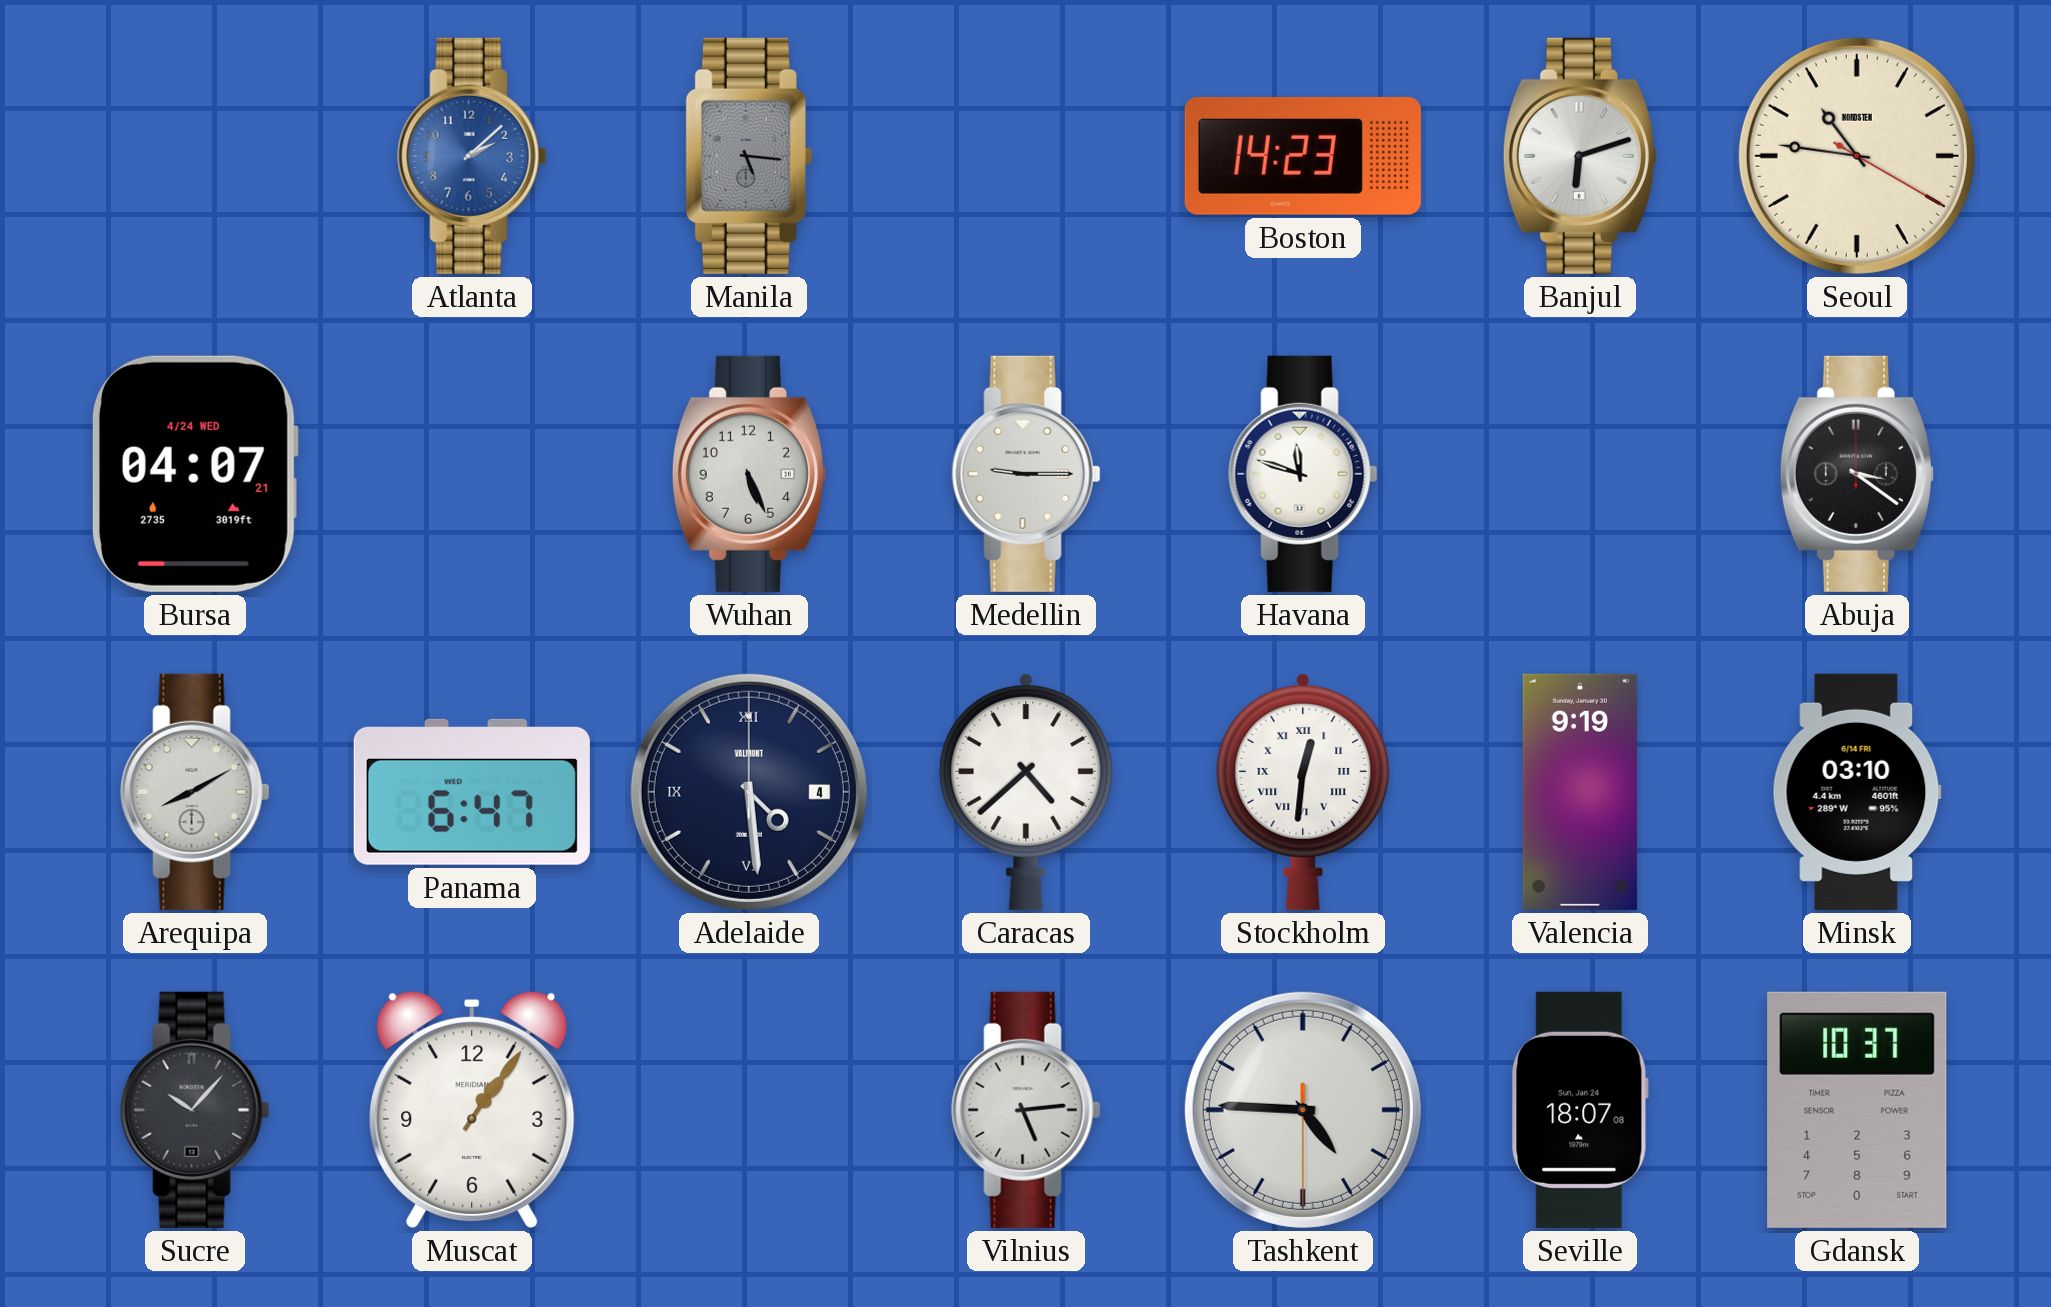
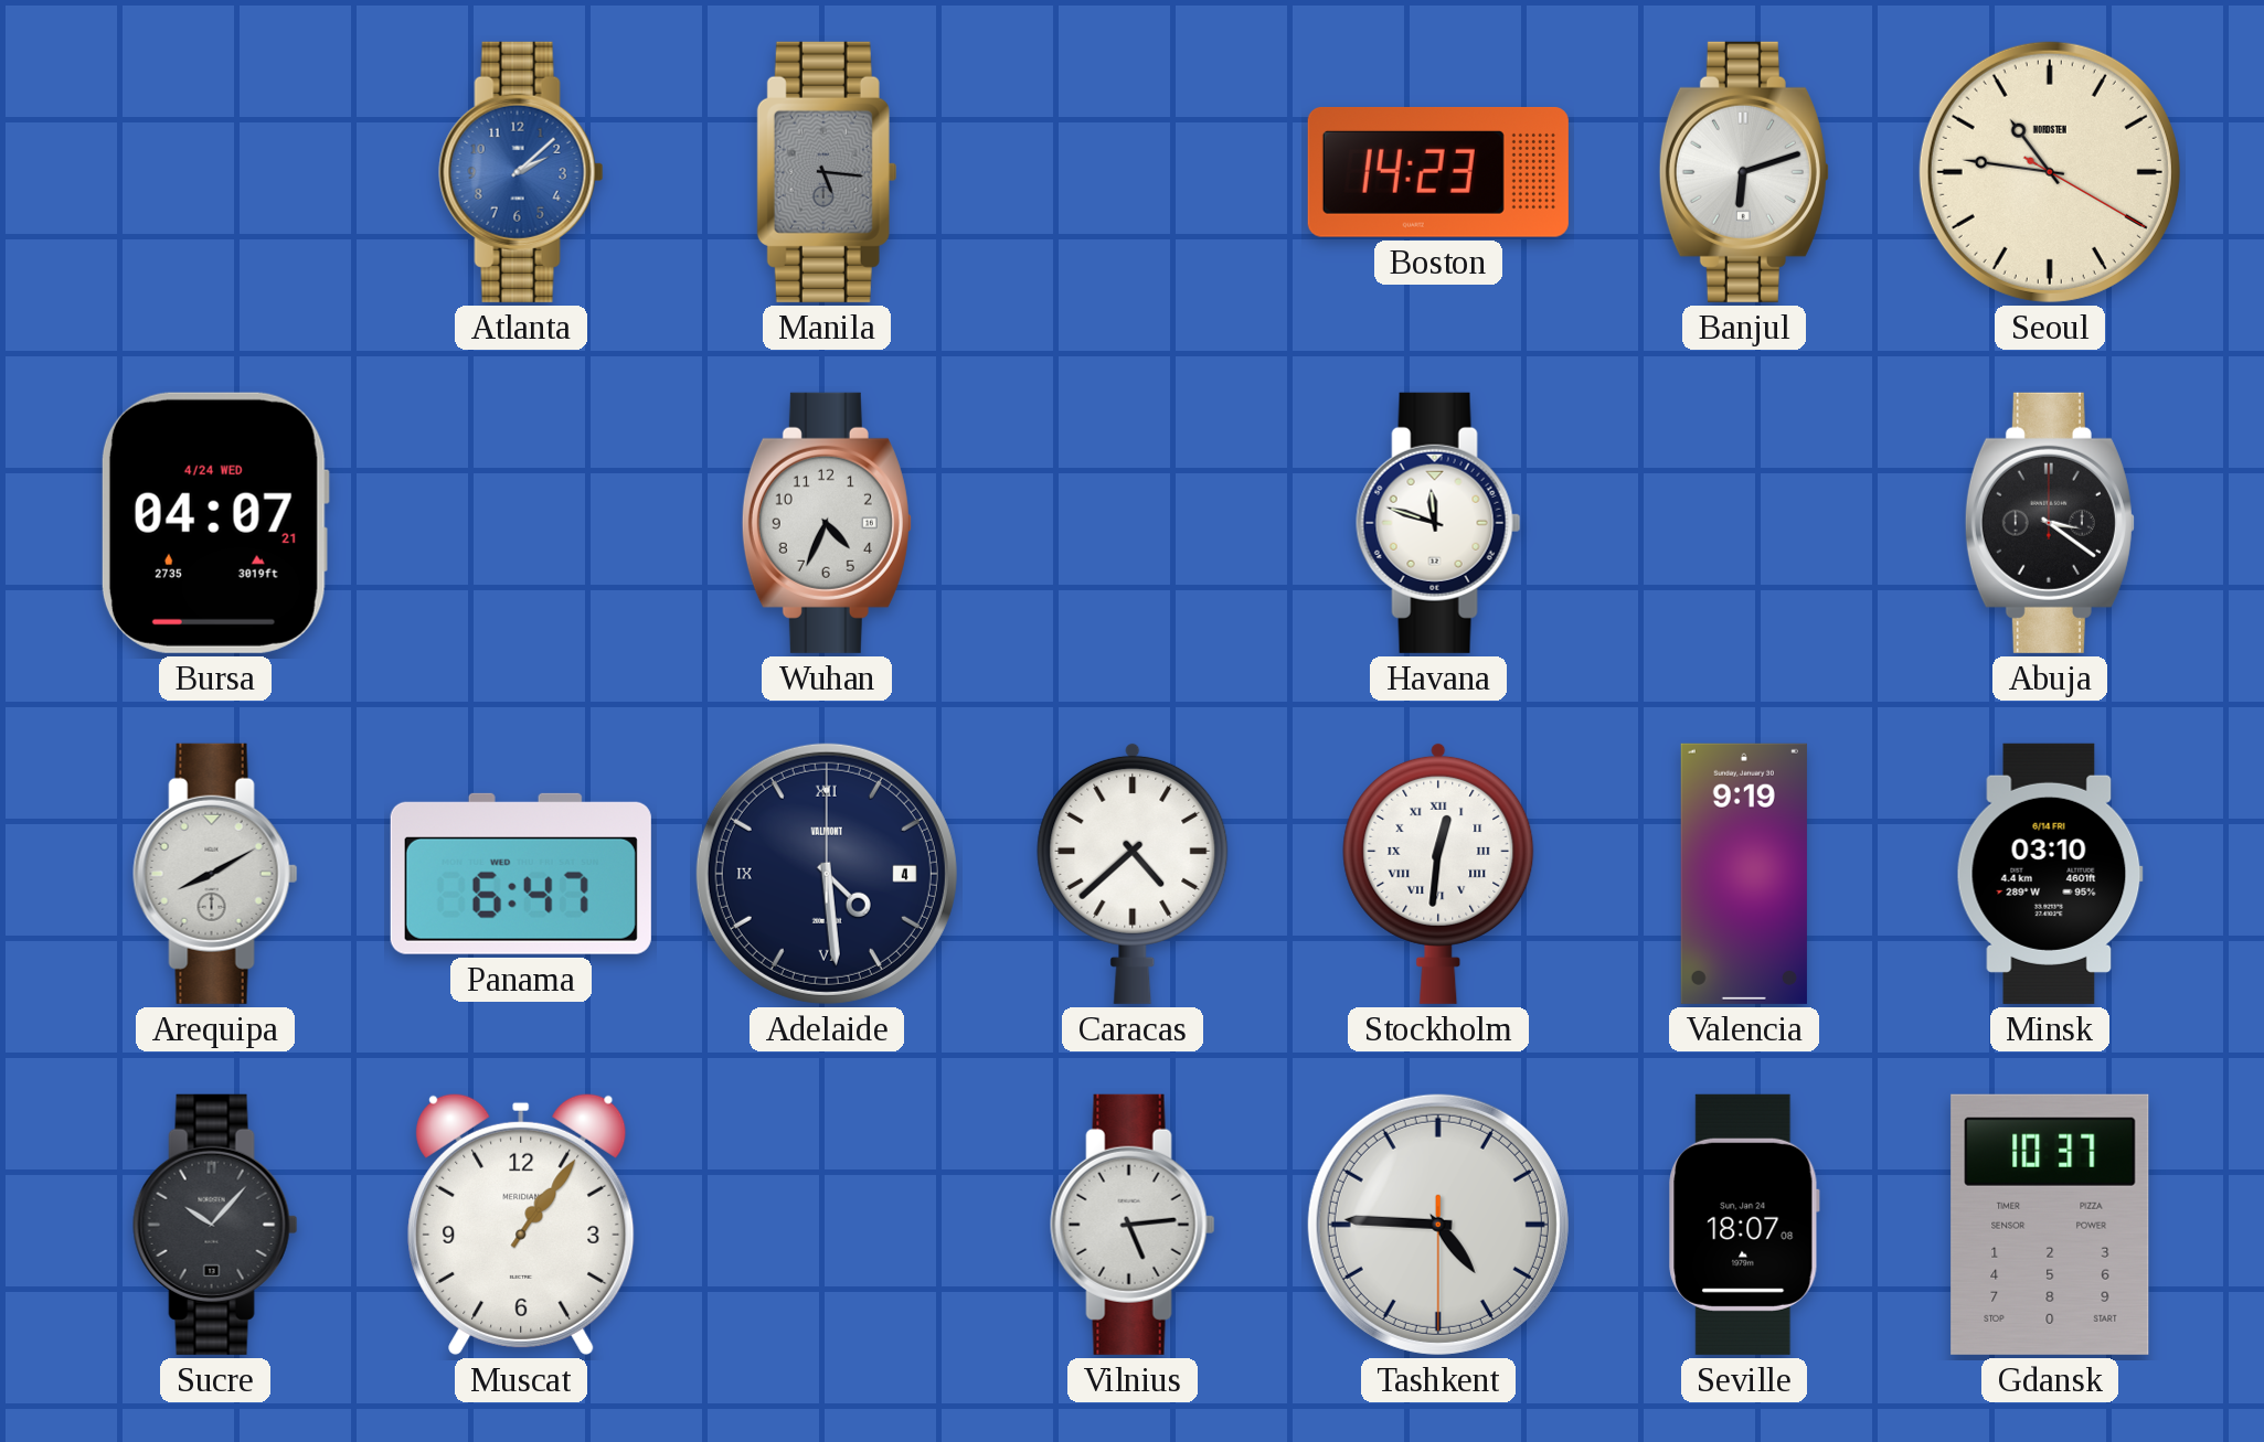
Wuhan: 5:26 -> 4:34
Medellin: 9:15 -> none
